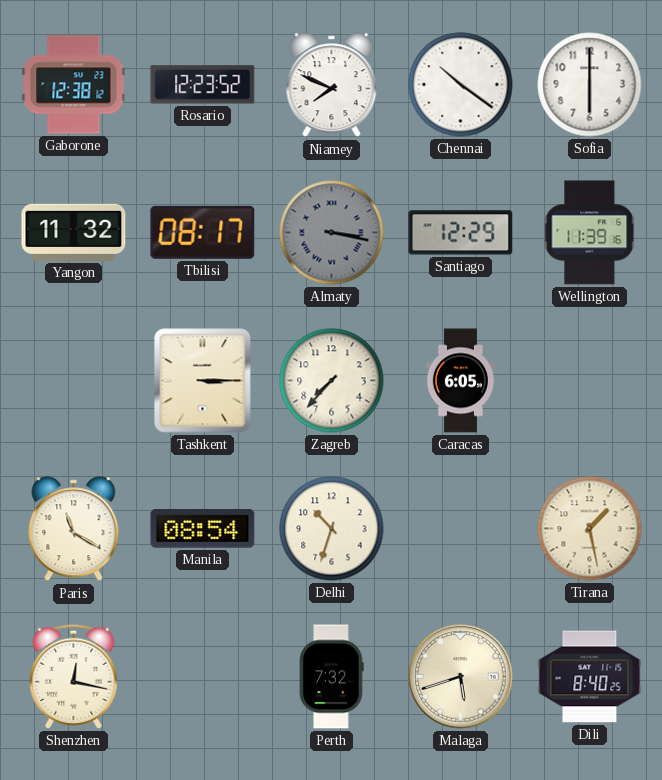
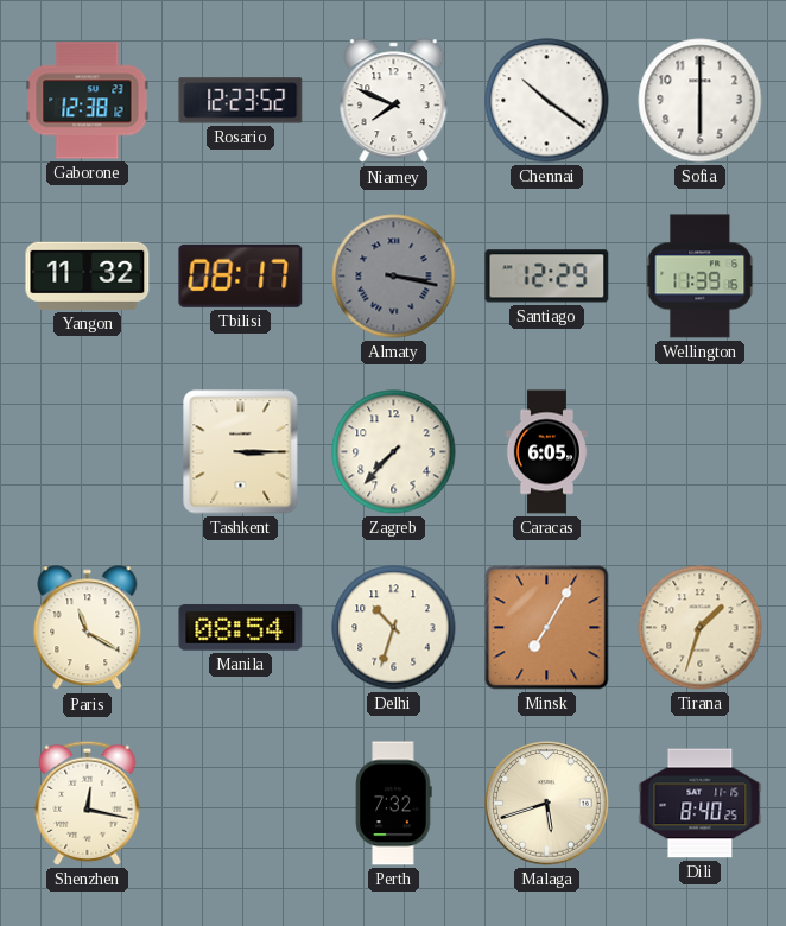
Minsk: none -> 7:05
Tirana: 1:28 -> 1:33
